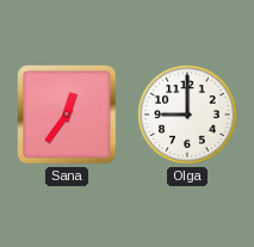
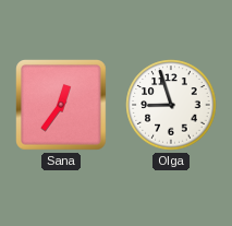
Olga: 9:00 -> 8:57
